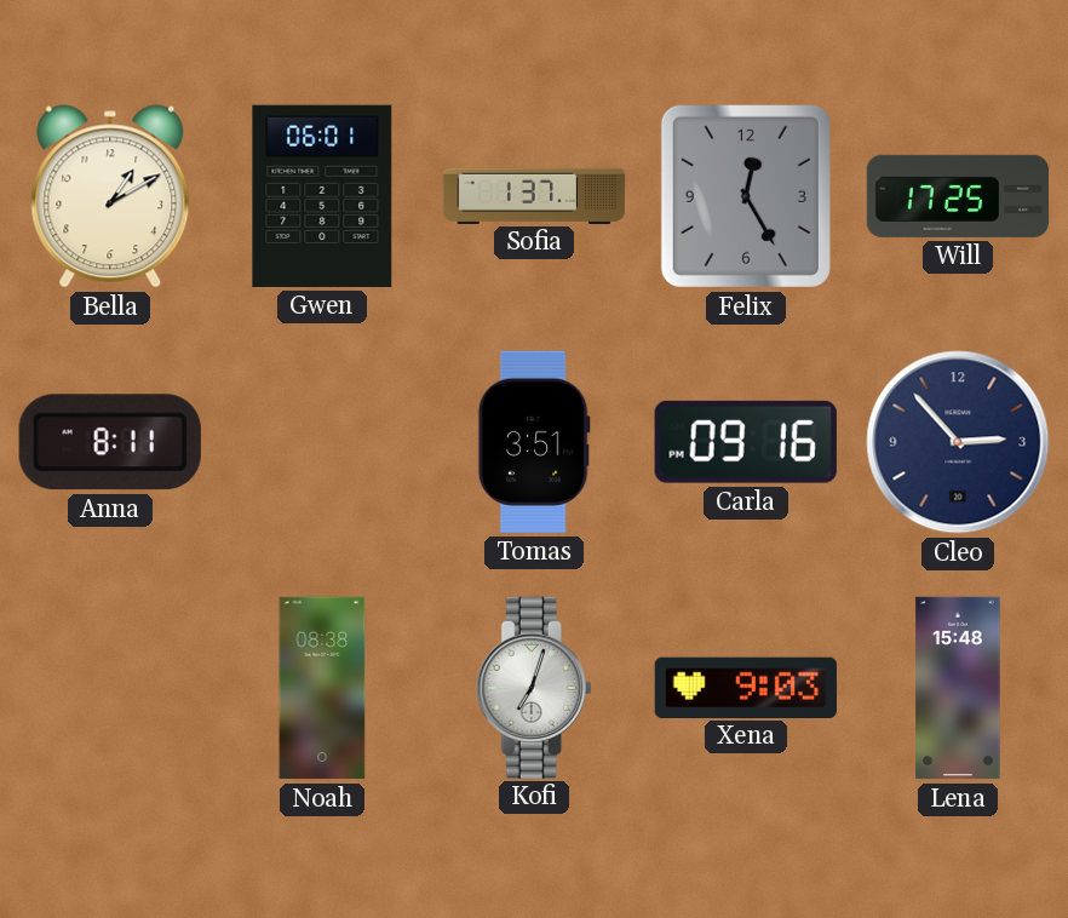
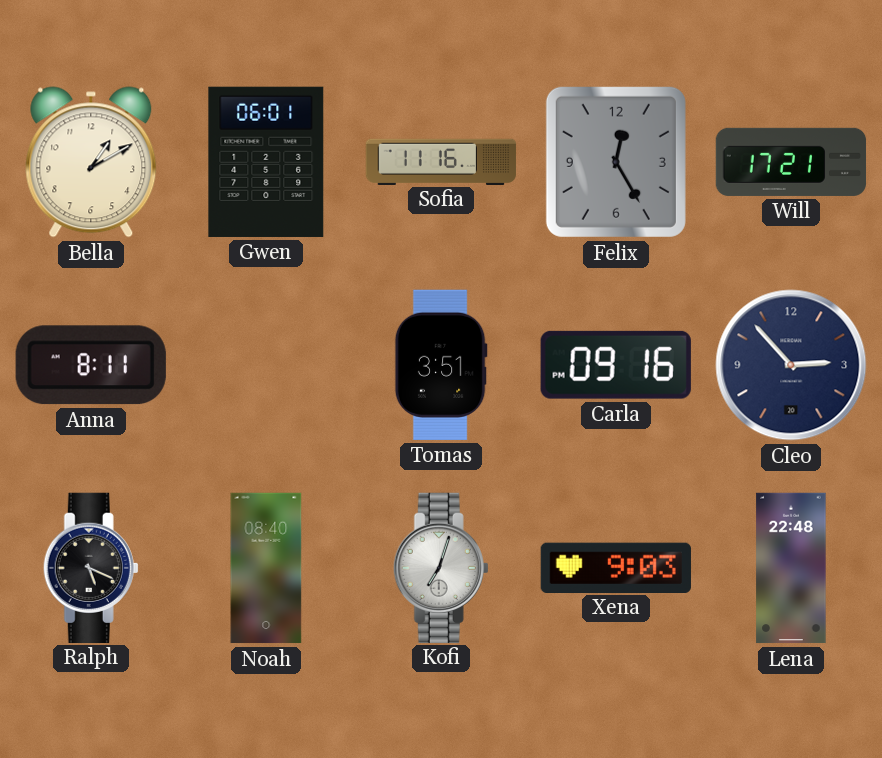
Sofia: 1:37 -> 11:16
Will: 17:25 -> 17:21
Ralph: none -> 5:19
Noah: 08:38 -> 08:40
Lena: 15:48 -> 22:48
